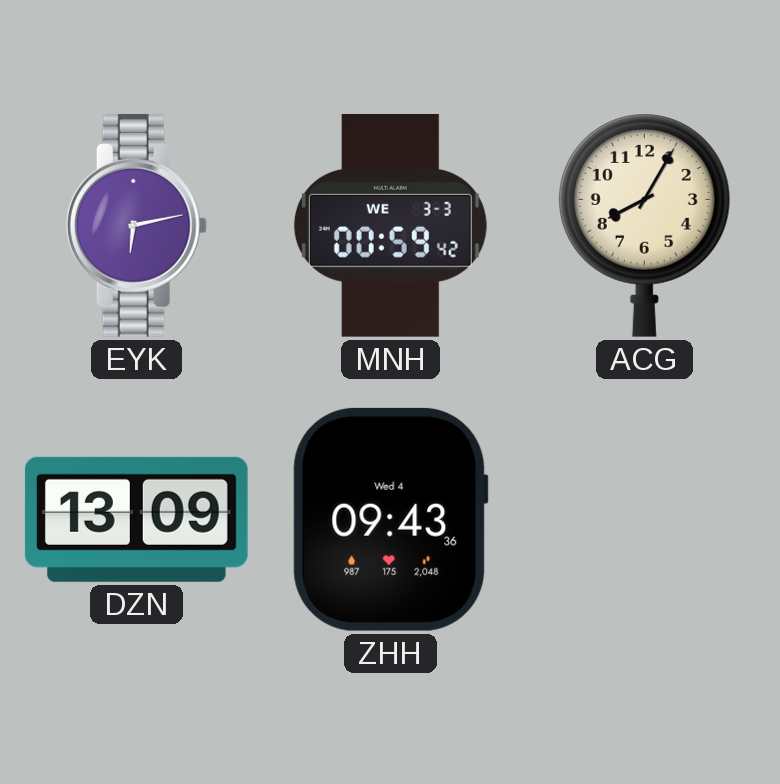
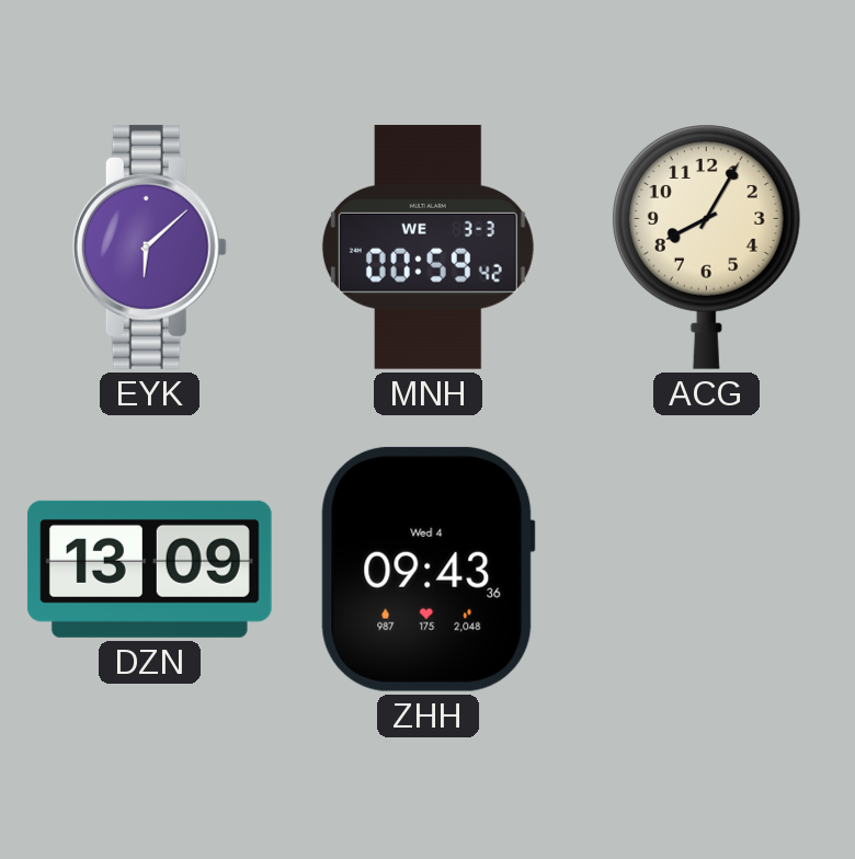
EYK: 6:13 -> 6:08
